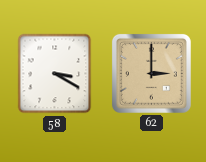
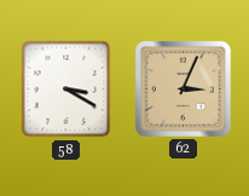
62: 3:00 -> 3:04
